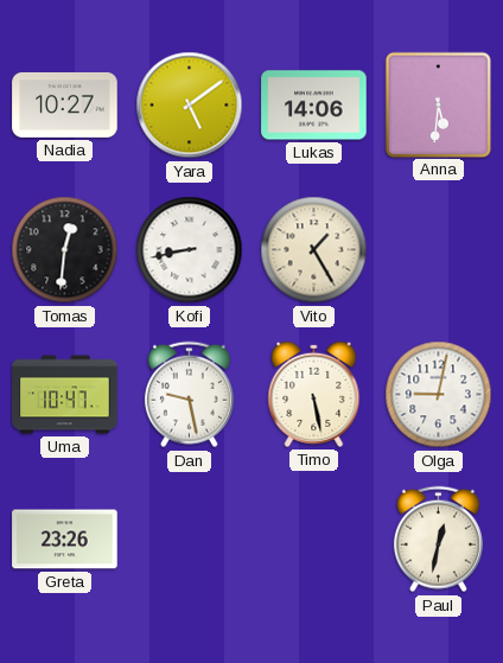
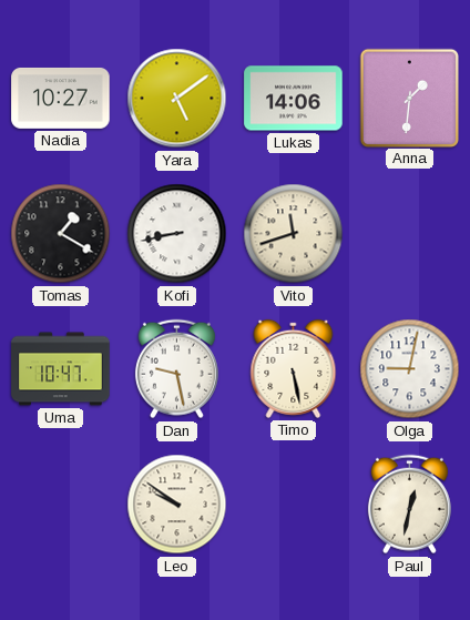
Anna: 5:31 -> 1:31
Tomas: 12:31 -> 1:20
Vito: 1:25 -> 11:42
Greta: 23:26 -> none
Leo: none -> 9:51
